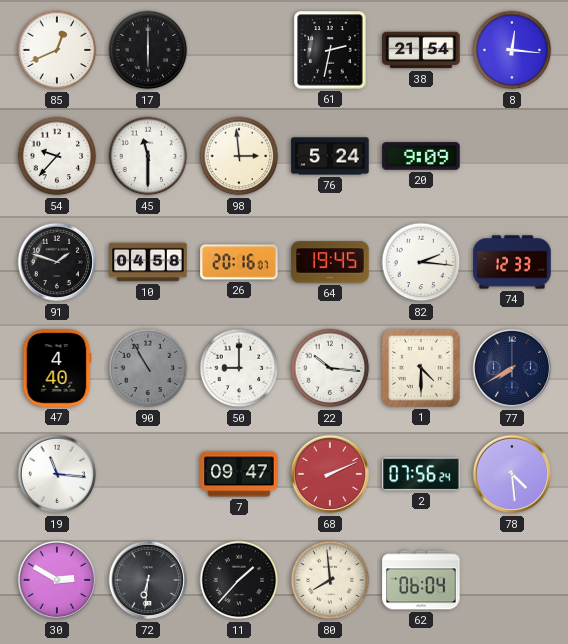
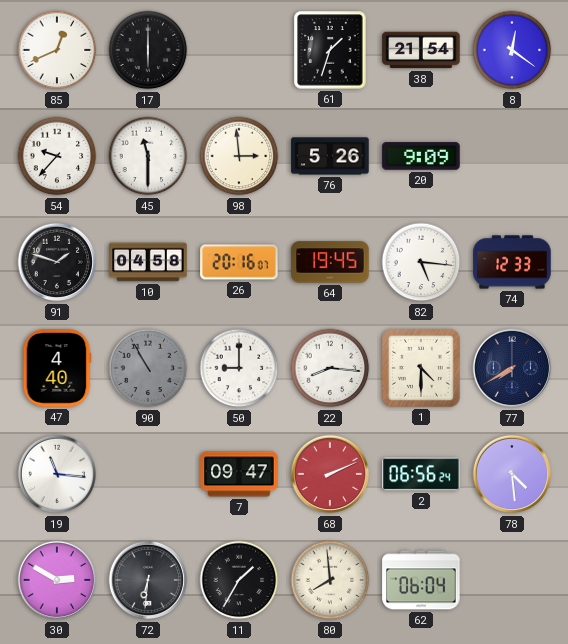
61: 2:32 -> 1:33
8: 12:16 -> 12:21
76: 5:24 -> 5:26
82: 2:16 -> 5:16
22: 10:16 -> 8:16
2: 07:56 -> 06:56
11: 1:37 -> 1:35
